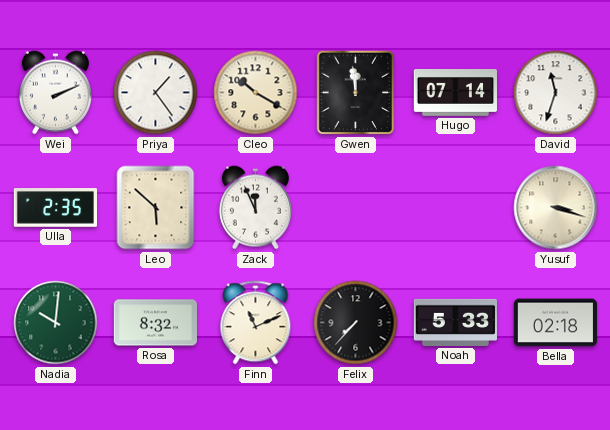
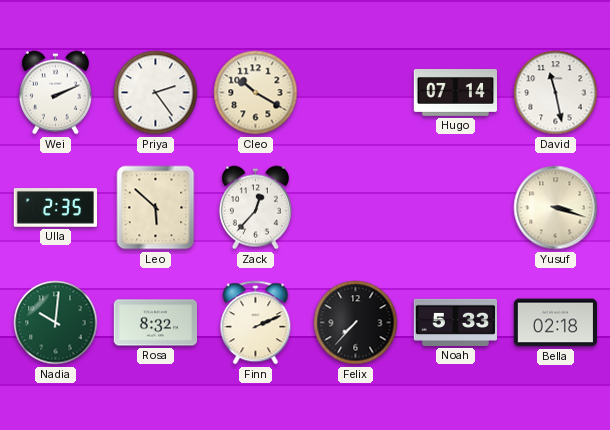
Priya: 1:24 -> 2:24
Gwen: 11:59 -> none
David: 11:33 -> 11:28
Zack: 11:56 -> 12:37
Finn: 11:11 -> 2:11
